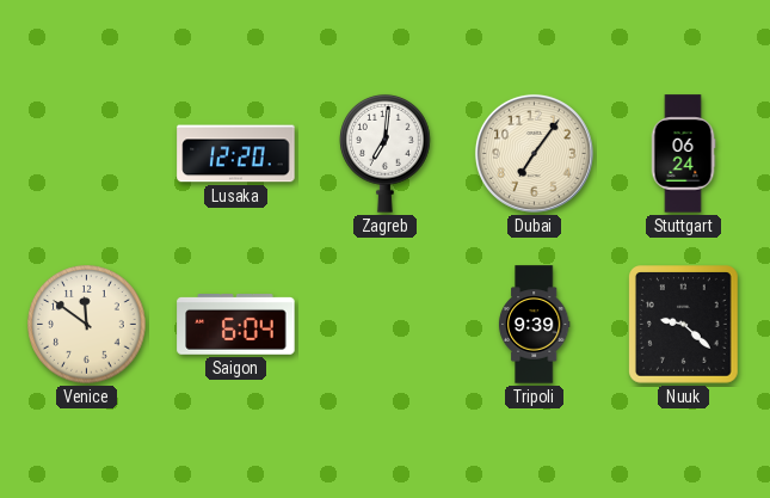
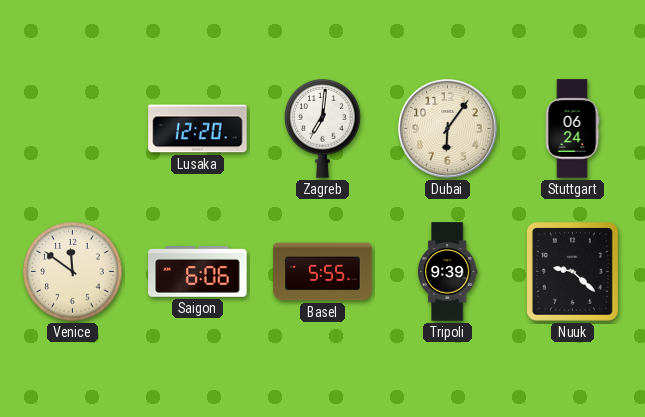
Dubai: 7:06 -> 6:06
Saigon: 6:04 -> 6:06
Basel: none -> 5:55
